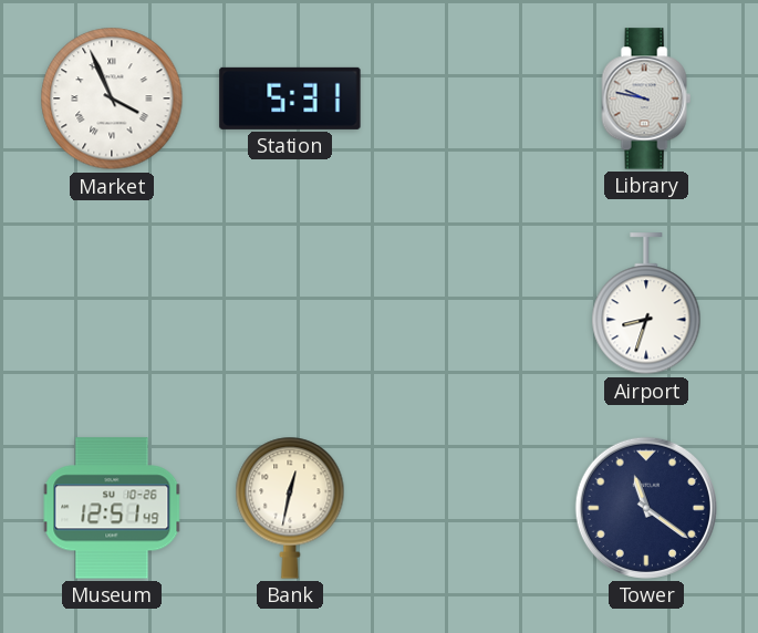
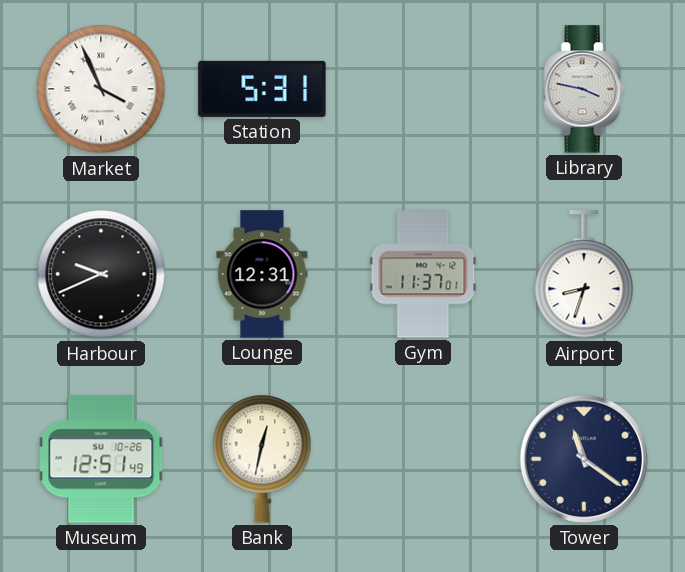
Library: 9:47 -> 3:47
Harbour: none -> 9:41
Lounge: none -> 12:31
Gym: none -> 11:37
